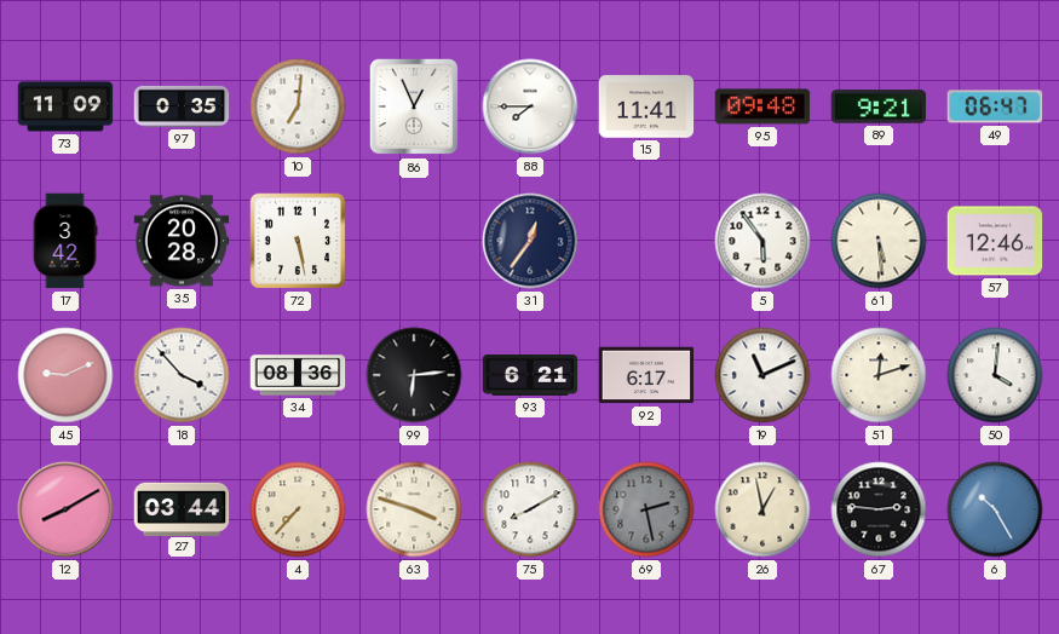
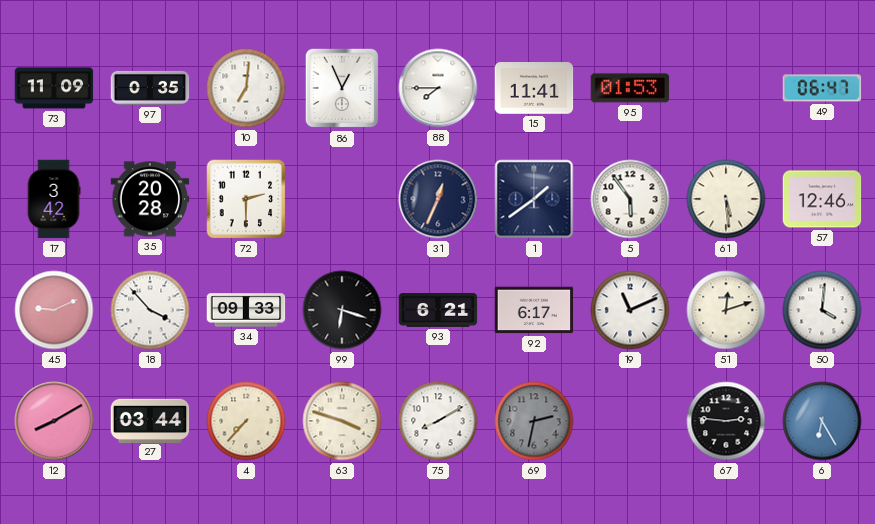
95: 09:48 -> 01:53
89: 9:21 -> none
72: 5:28 -> 2:30
31: 12:36 -> 12:34
1: none -> 1:39
34: 08:36 -> 09:33
99: 6:14 -> 6:18
69: 2:28 -> 2:32
26: 12:58 -> none
6: 10:25 -> 6:25
